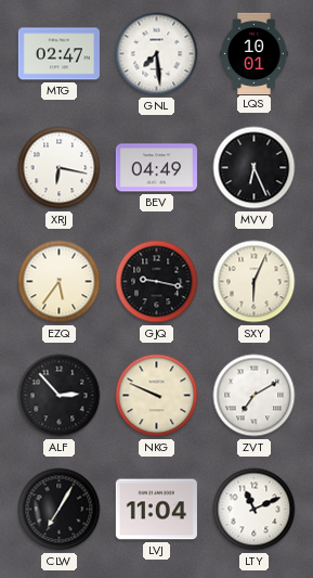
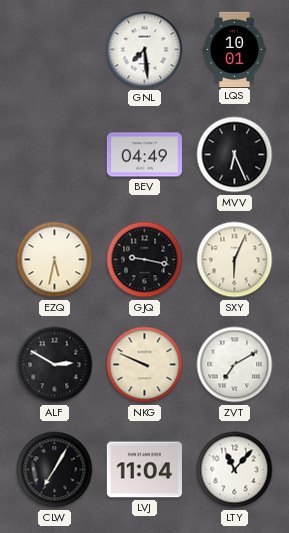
MTG: 02:47 -> none
XRJ: 6:17 -> none
EZQ: 5:36 -> 5:32
ALF: 2:53 -> 2:50
LTY: 11:11 -> 11:07
